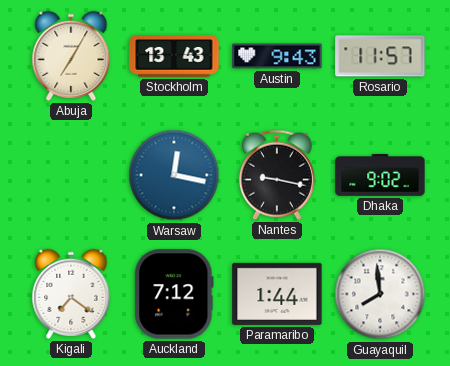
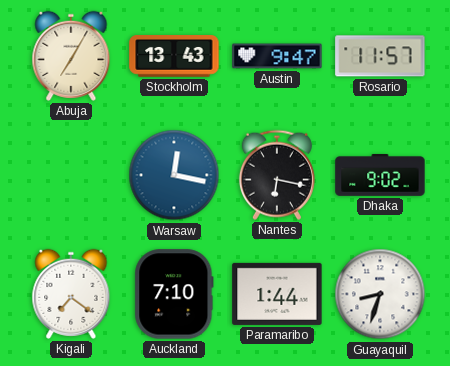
Austin: 9:43 -> 9:47
Nantes: 9:17 -> 6:17
Auckland: 7:12 -> 7:10
Guayaquil: 7:59 -> 8:33
